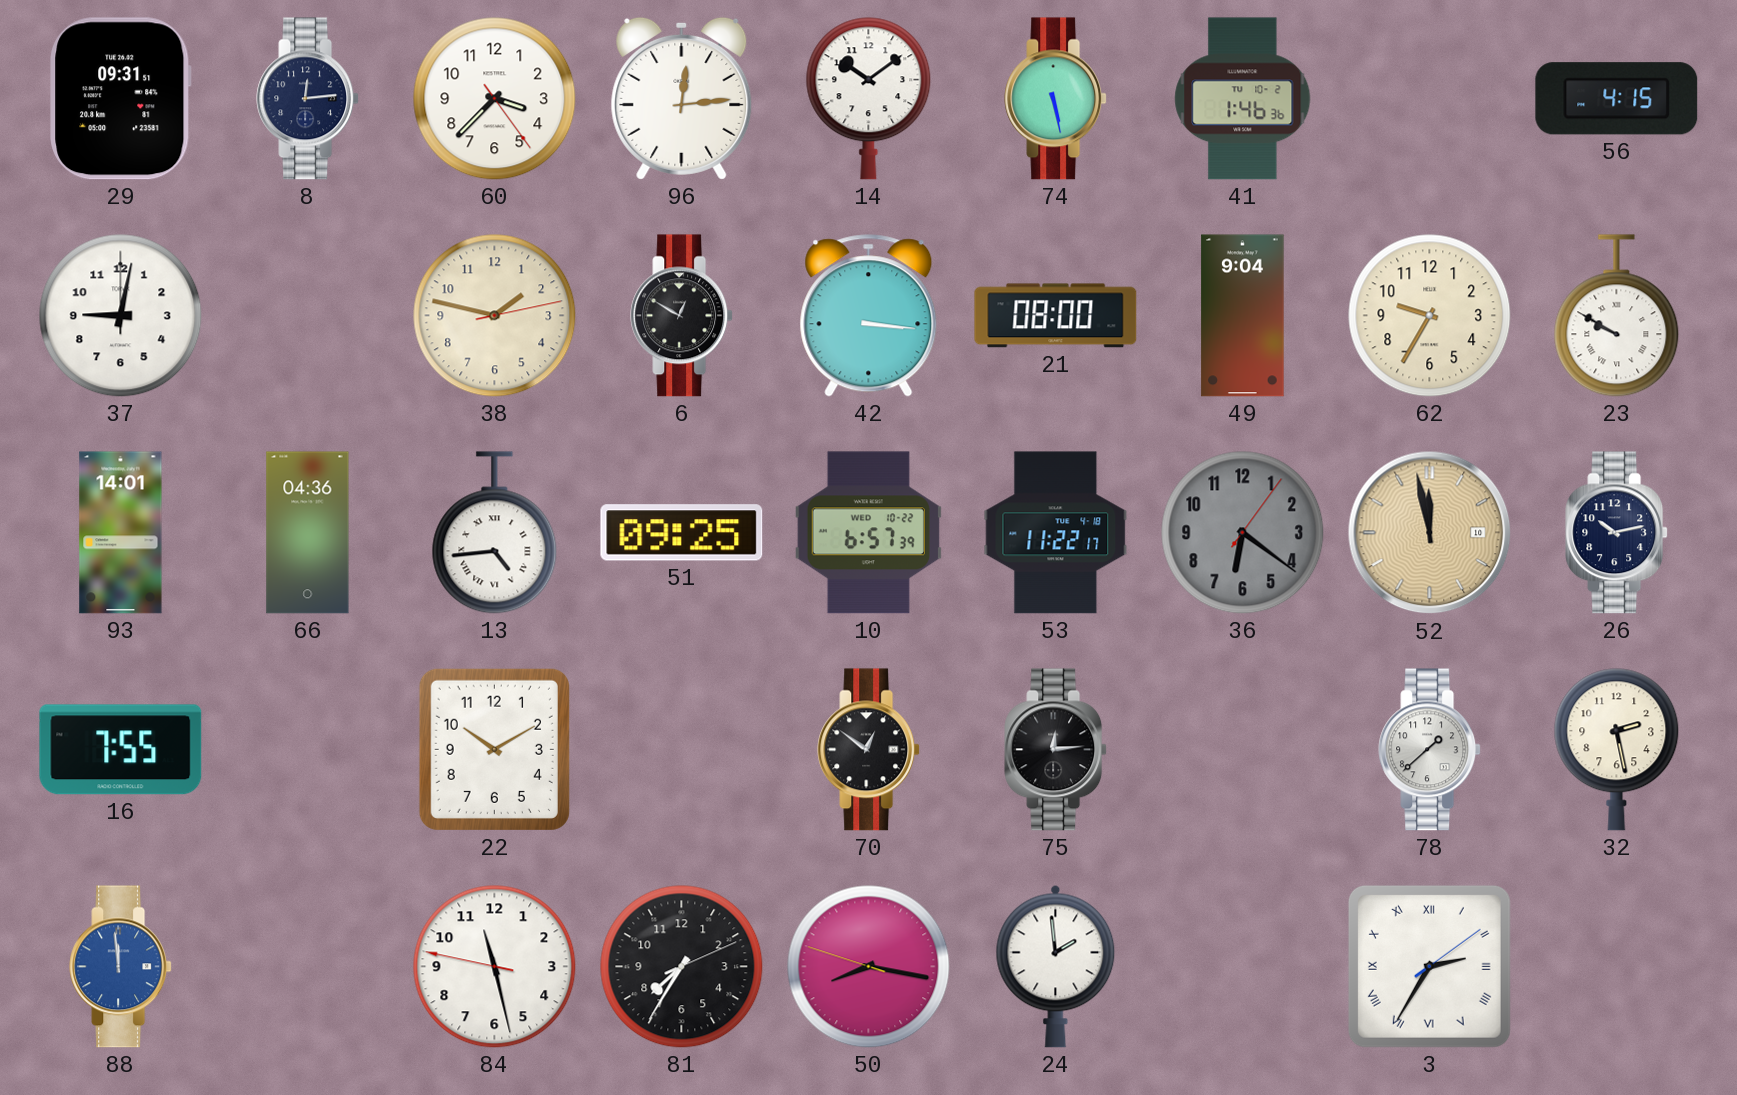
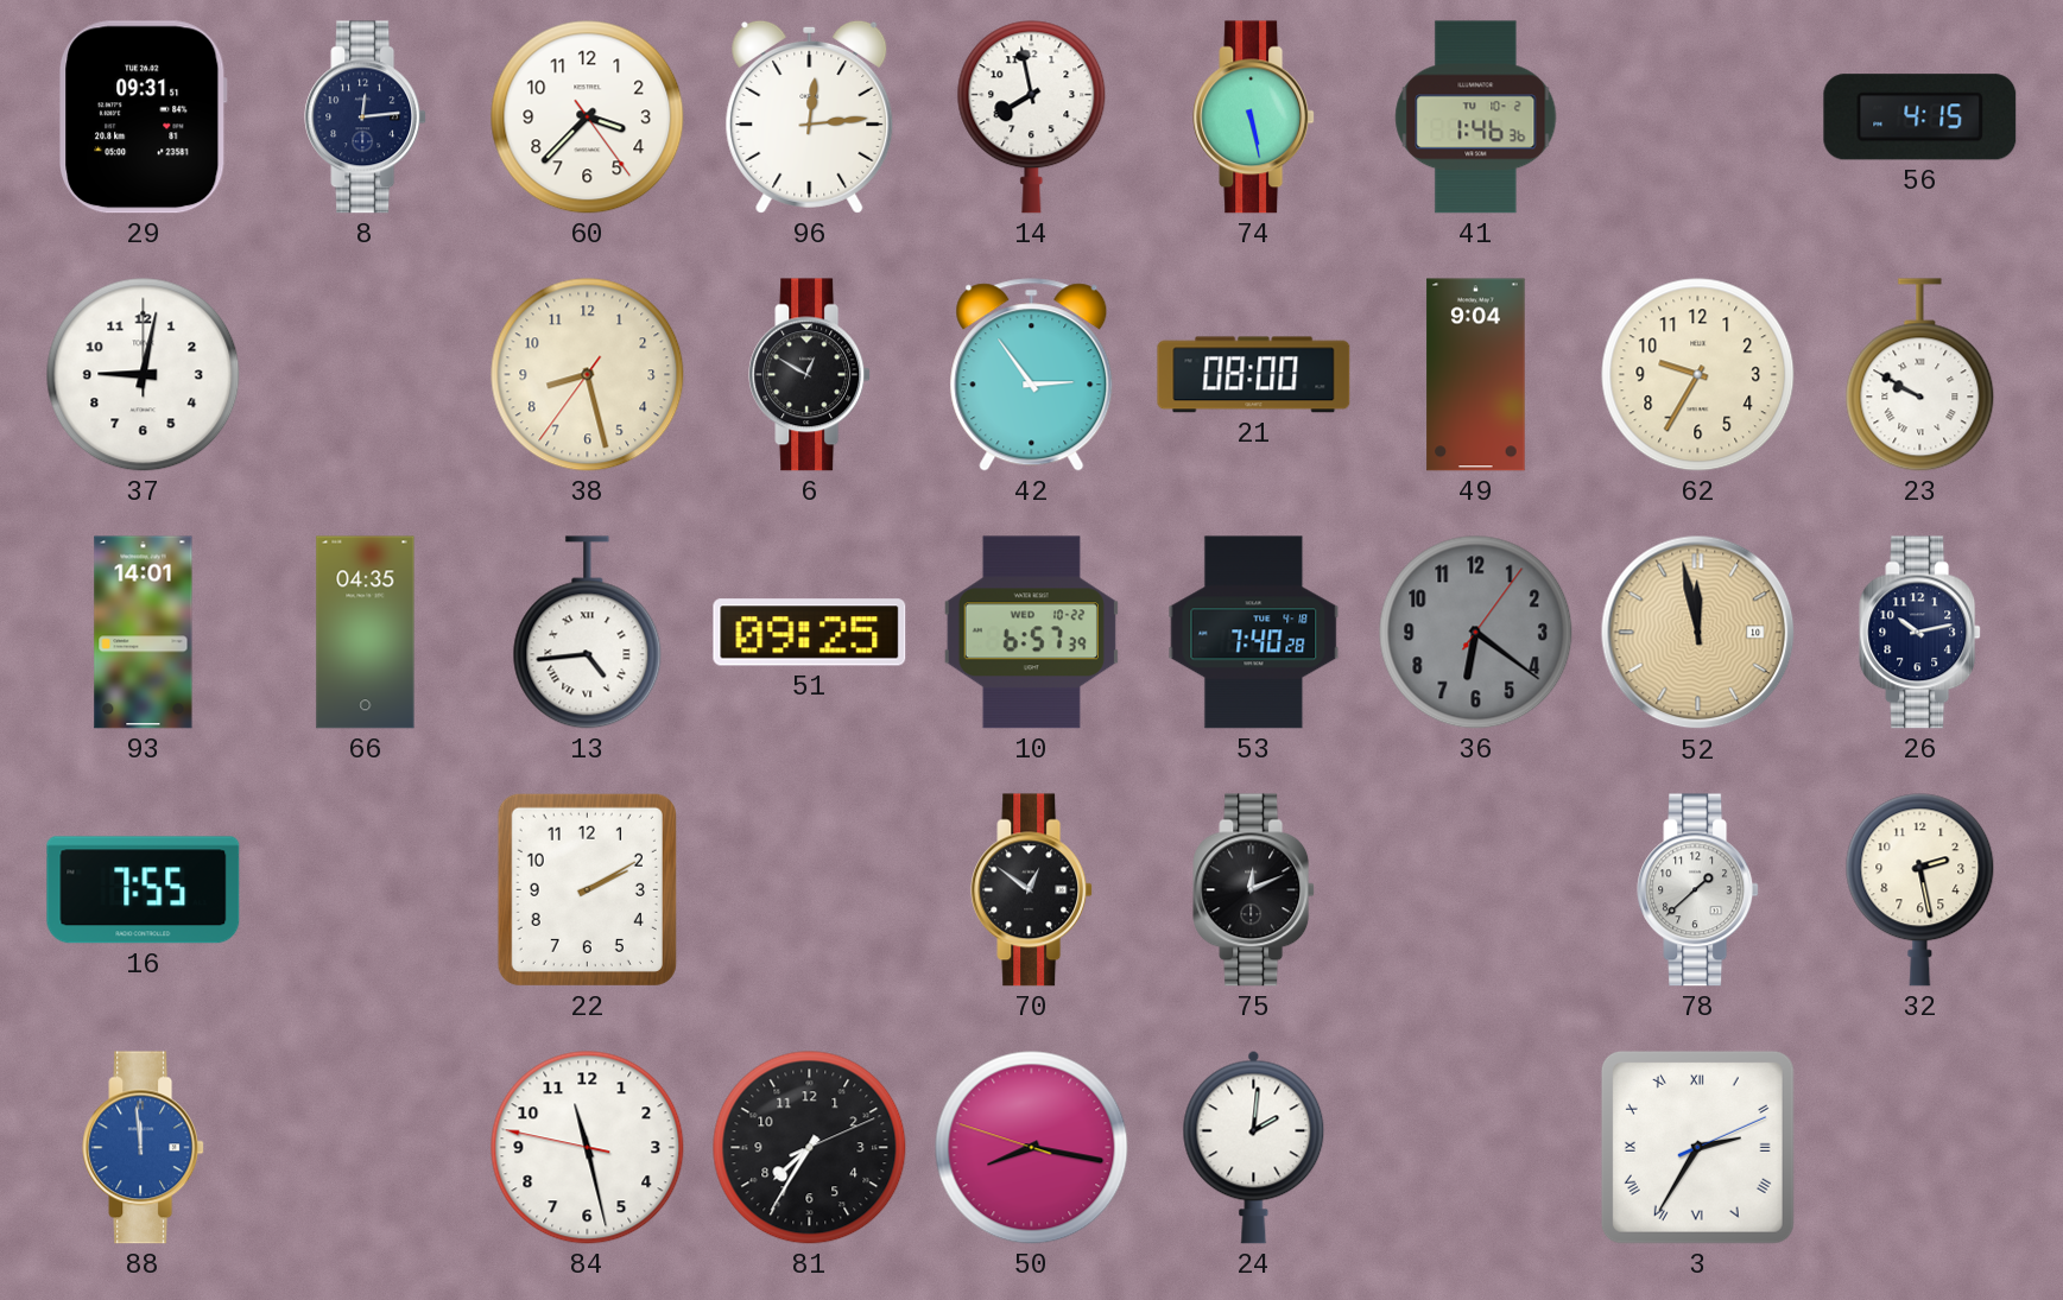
14: 10:09 -> 7:58
38: 1:47 -> 8:27
42: 3:16 -> 2:54
66: 04:36 -> 04:35
53: 11:22 -> 7:40
22: 10:10 -> 2:10
75: 12:14 -> 12:11
24: 1:59 -> 2:01
3: 2:35:09 -> 2:35:11
